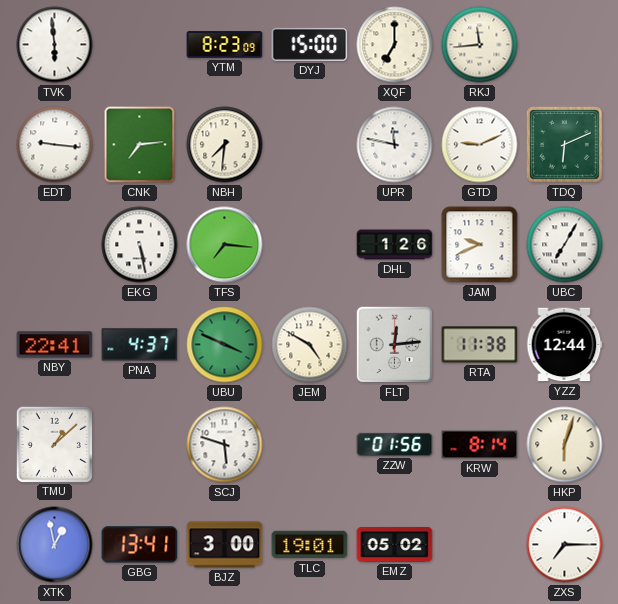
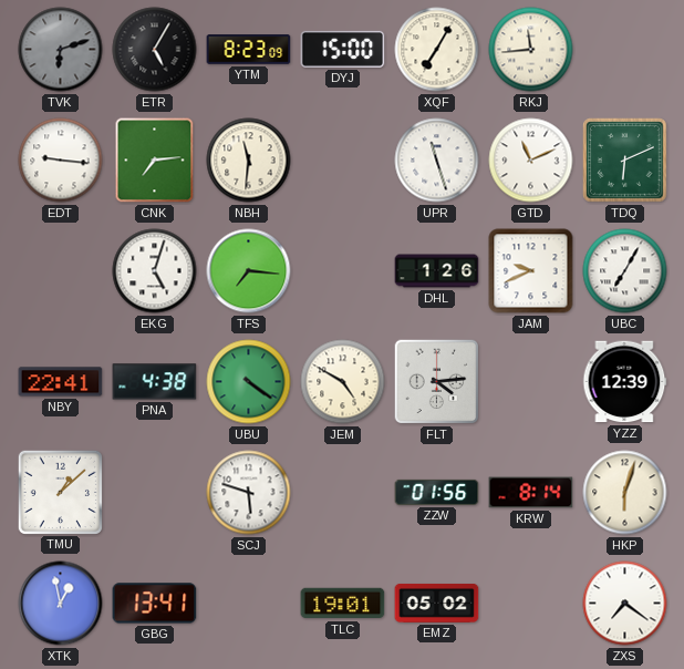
TVK: 5:59 -> 6:12
TVK dial: white -> grey
ETR: none -> 5:05
XQF: 7:00 -> 7:05
NBH: 7:31 -> 11:31
UPR: 11:47 -> 11:27
GTD: 9:11 -> 11:11
EKG: 5:28 -> 5:03
PNA: 4:37 -> 4:38
UBU: 3:49 -> 4:21
FLT: 12:14 -> 4:14
RTA: 11:38 -> none
YZZ: 12:44 -> 12:39
BJZ: 3:00 -> none
ZXS: 7:15 -> 7:21
